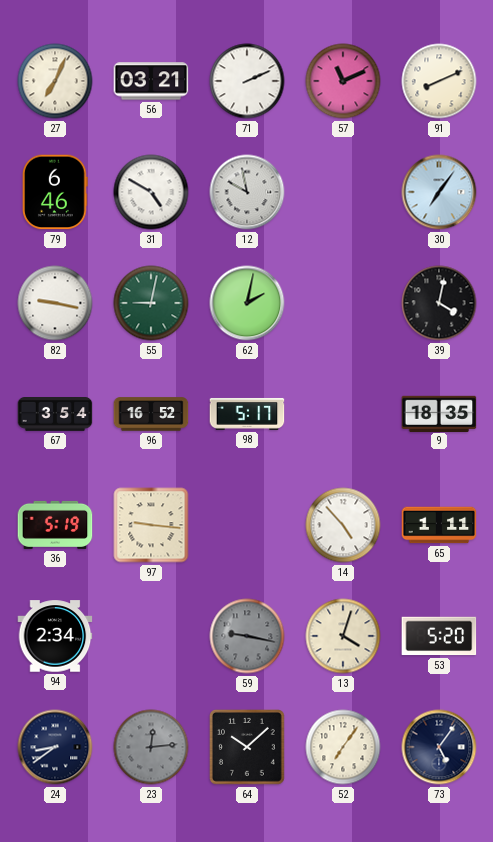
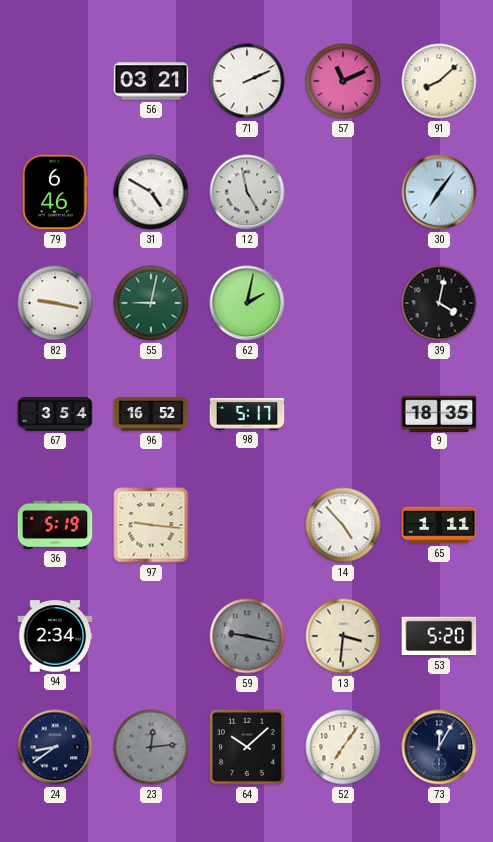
27: 7:04 -> none
91: 8:11 -> 8:08
12: 9:58 -> 4:58
13: 4:03 -> 3:31
73: 5:06 -> 12:05
